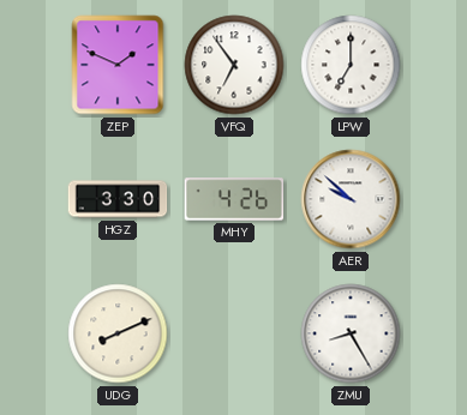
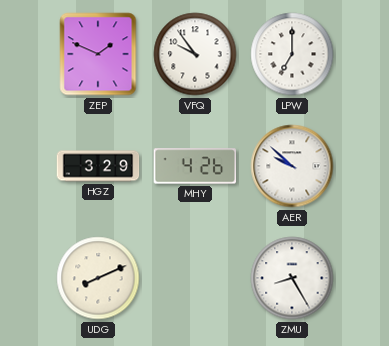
VFQ: 6:54 -> 9:54
HGZ: 3:30 -> 3:29
